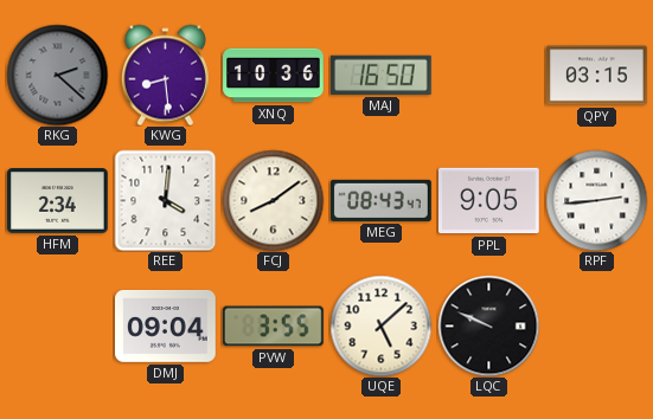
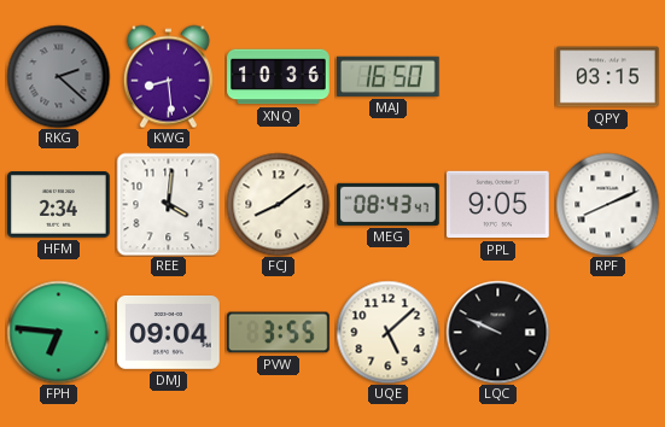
RPF: 2:44 -> 8:11
FPH: none -> 6:46
